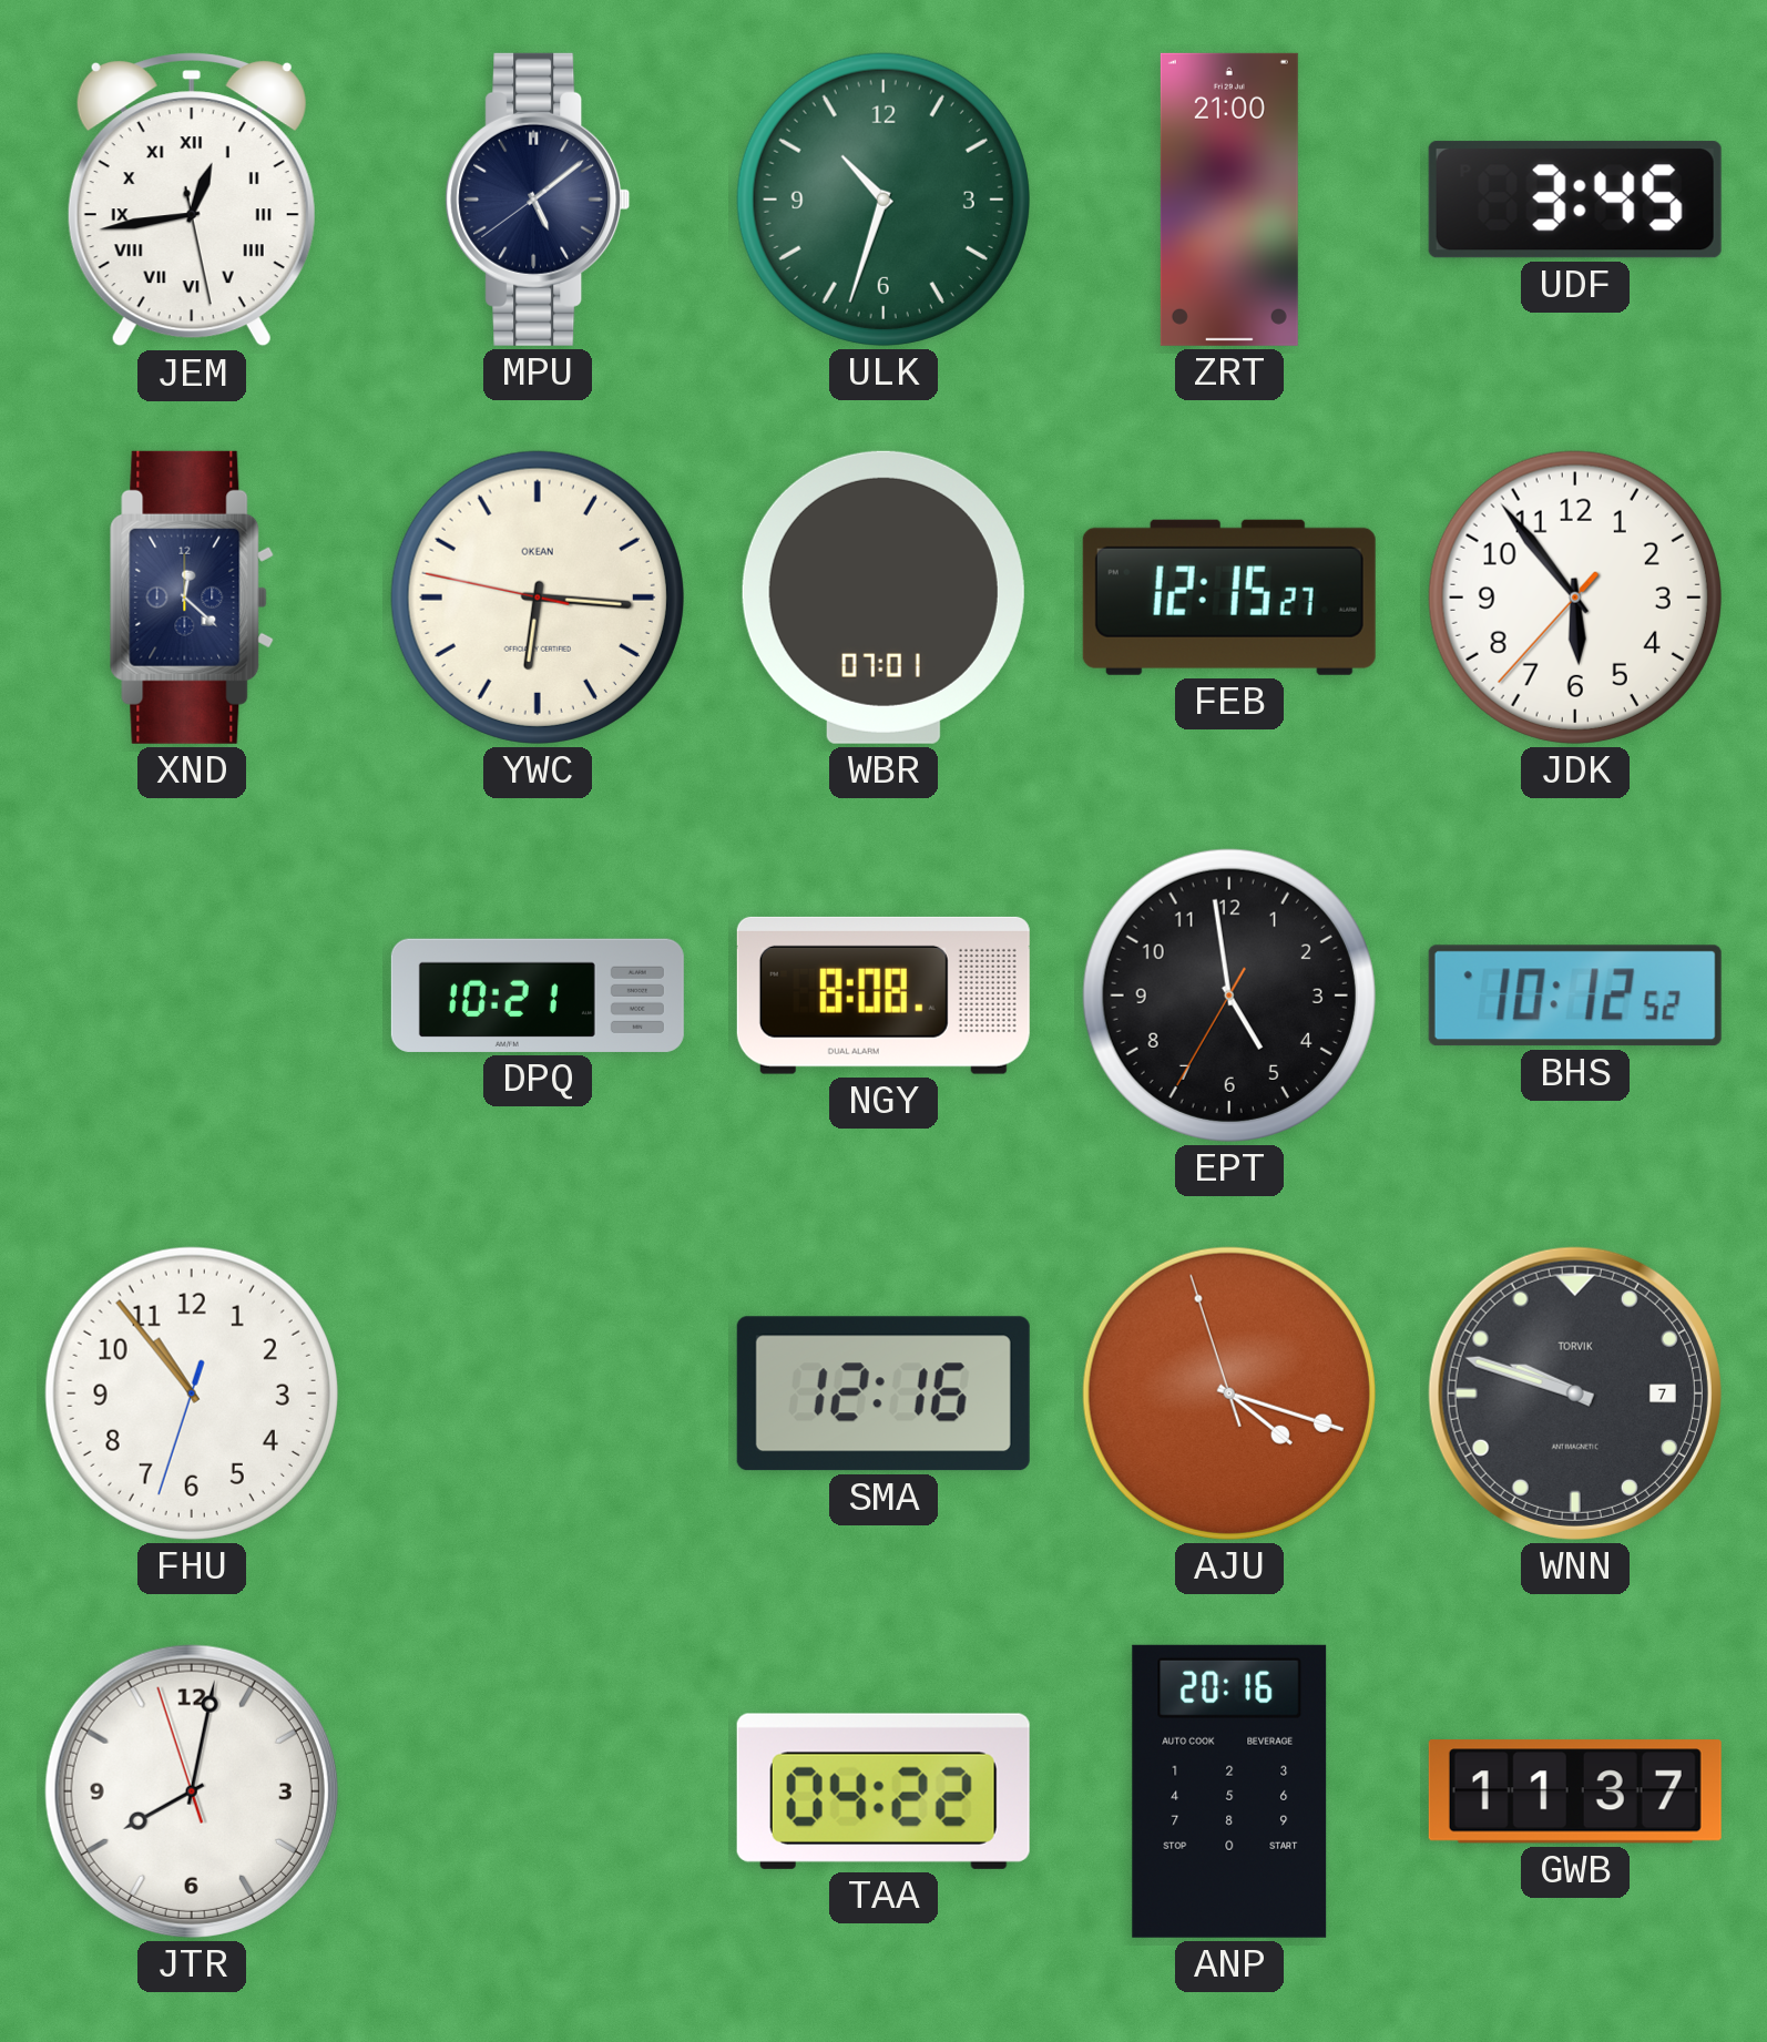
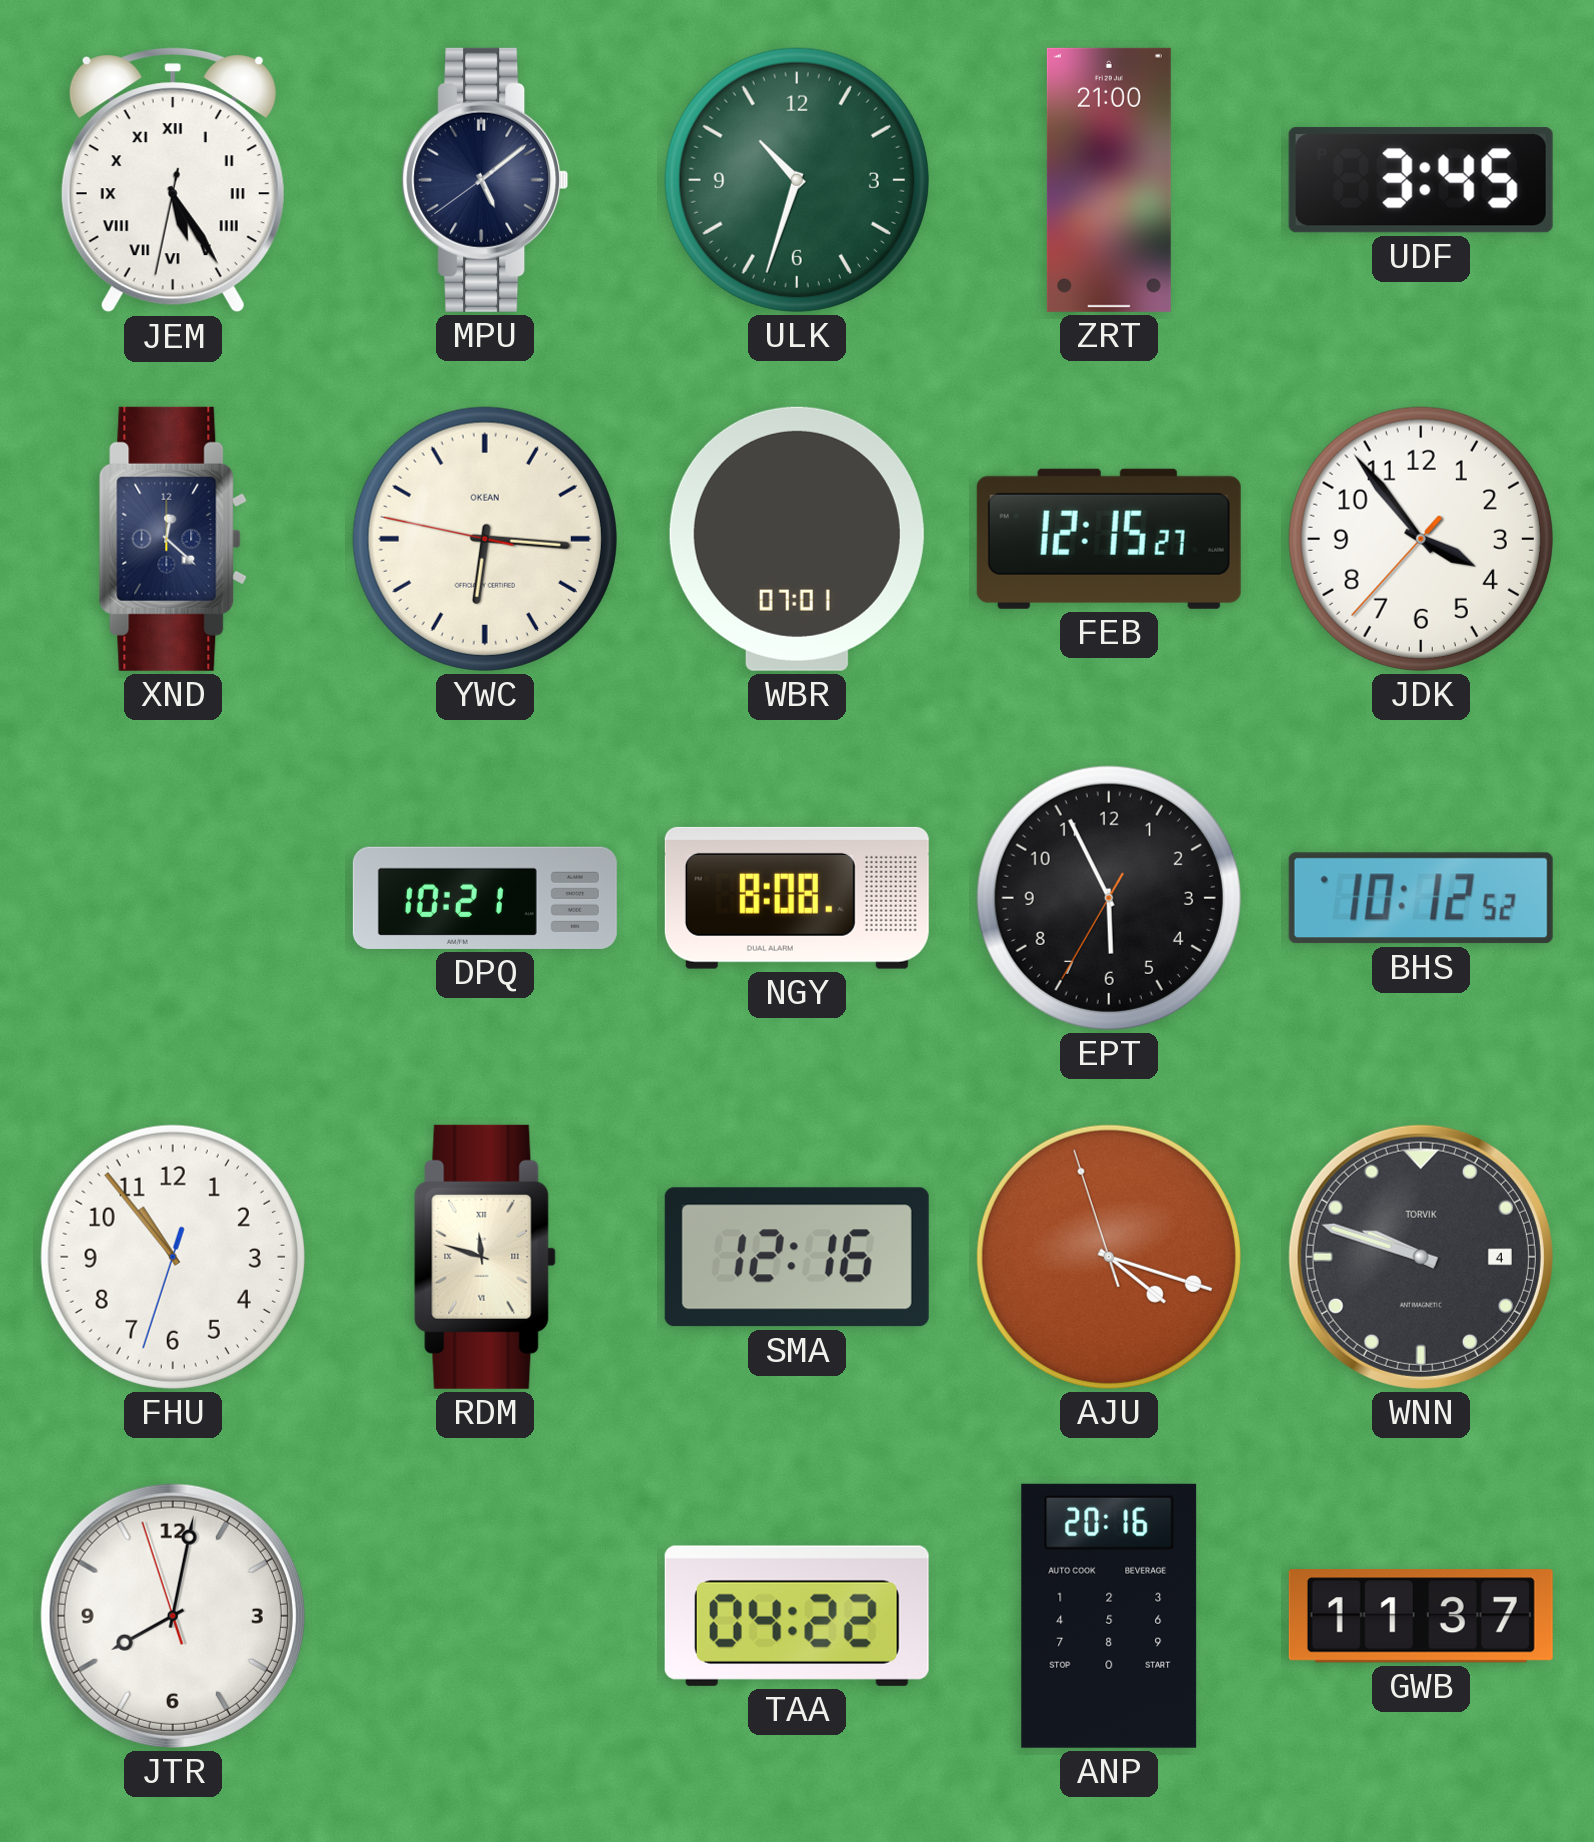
JEM: 12:43 -> 5:24
JDK: 5:53 -> 3:53
EPT: 4:58 -> 5:55
RDM: none -> 11:48
WNN date: 7 -> 4
